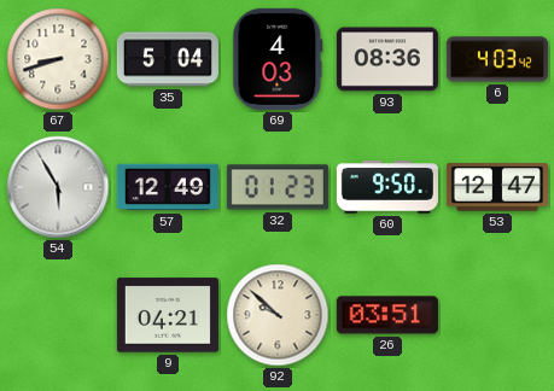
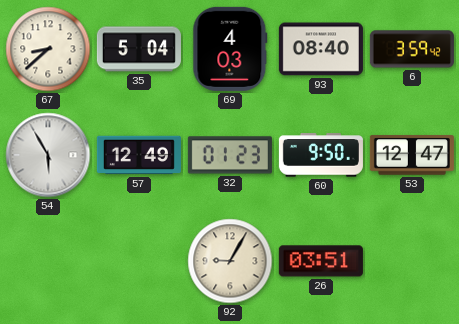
67: 8:42 -> 8:38
93: 08:36 -> 08:40
6: 4:03 -> 3:59
9: 04:21 -> none
92: 9:52 -> 9:05
